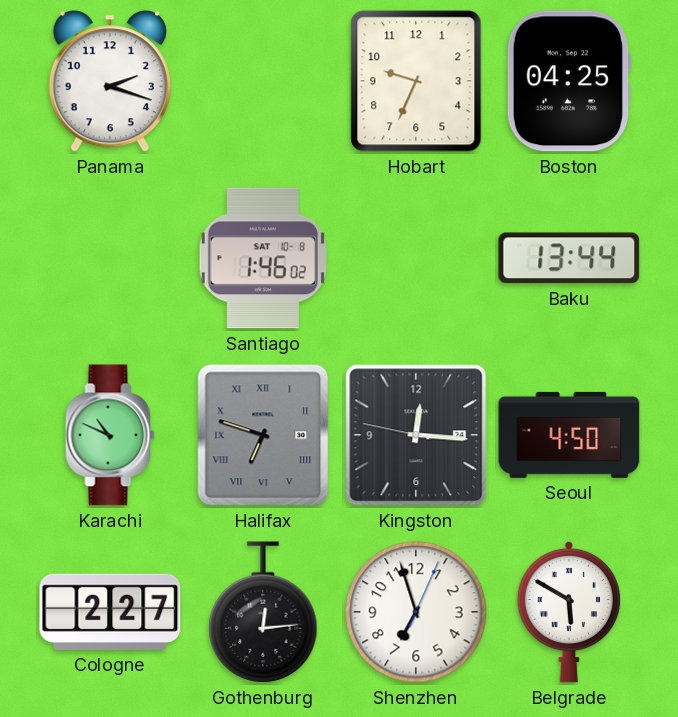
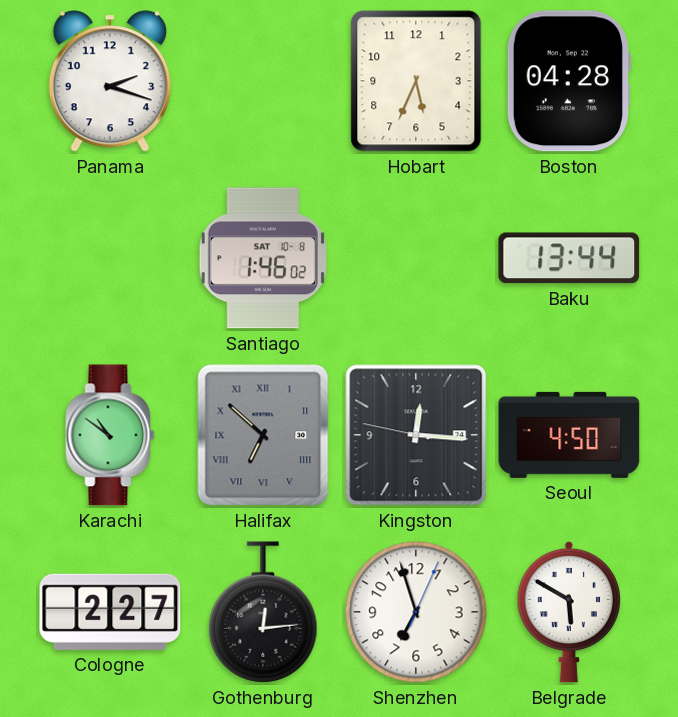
Hobart: 9:34 -> 5:34
Boston: 04:25 -> 04:28
Karachi: 10:49 -> 10:51
Halifax: 6:48 -> 6:52
